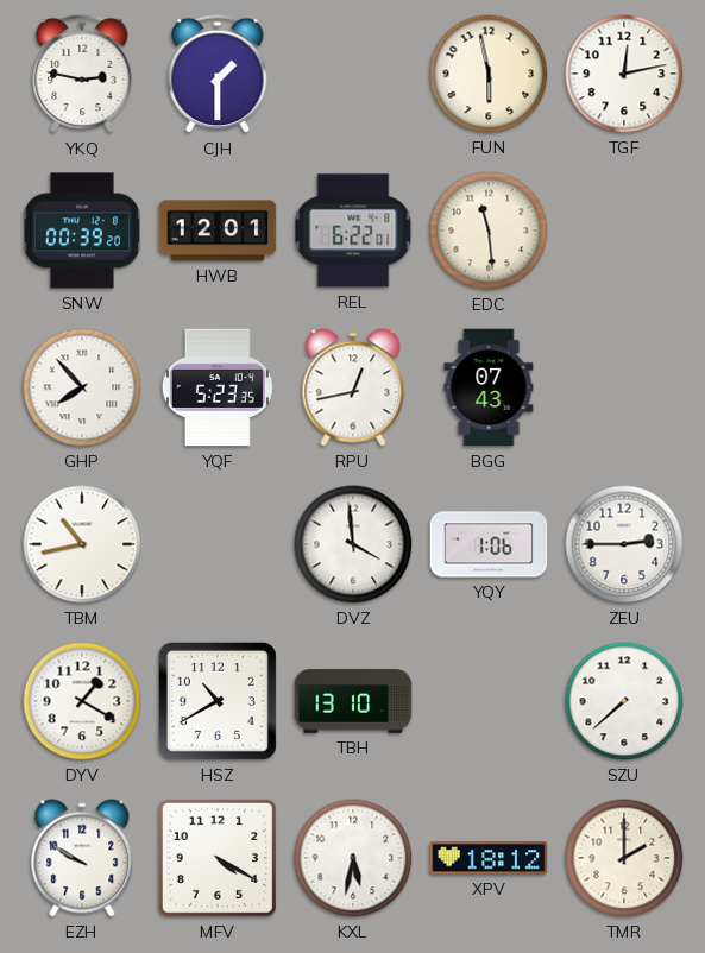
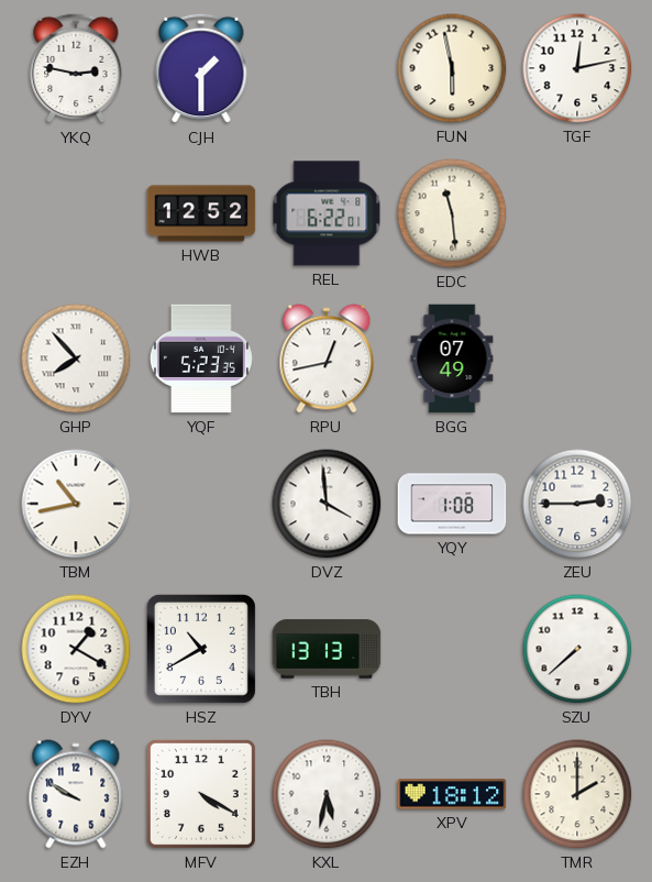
SNW: 00:39 -> none
HWB: 12:01 -> 12:52
BGG: 07:43 -> 07:49
YQY: 1:06 -> 1:08
TBH: 13:10 -> 13:13
